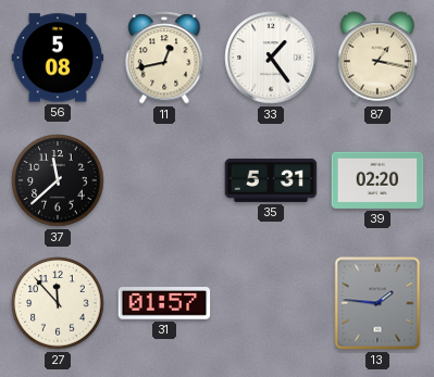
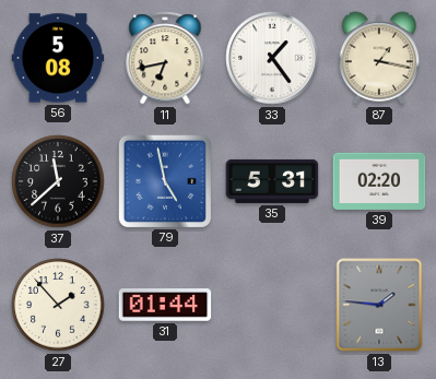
11: 12:43 -> 6:43
79: none -> 4:58
27: 11:53 -> 1:53
31: 01:57 -> 01:44
